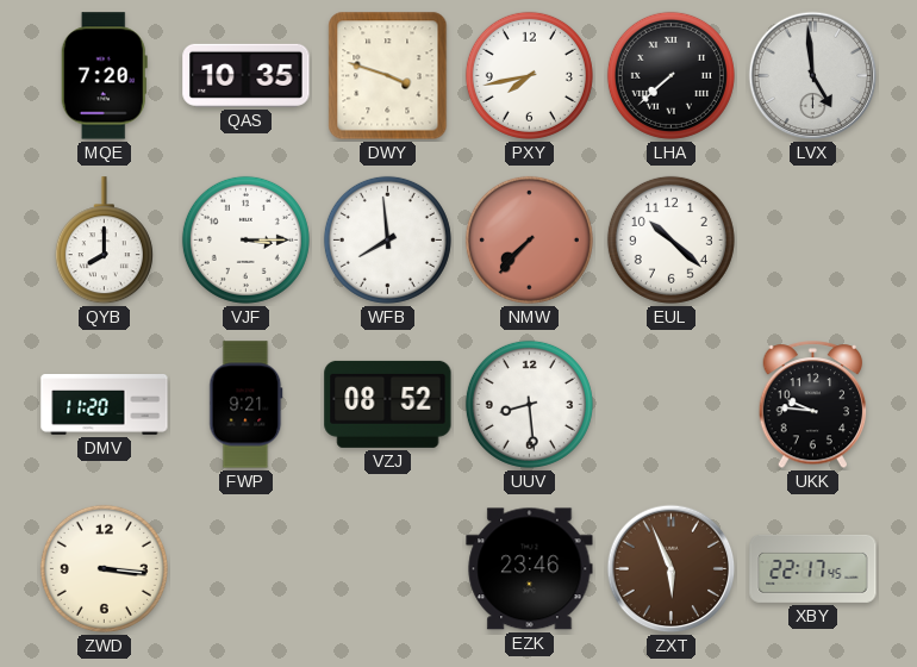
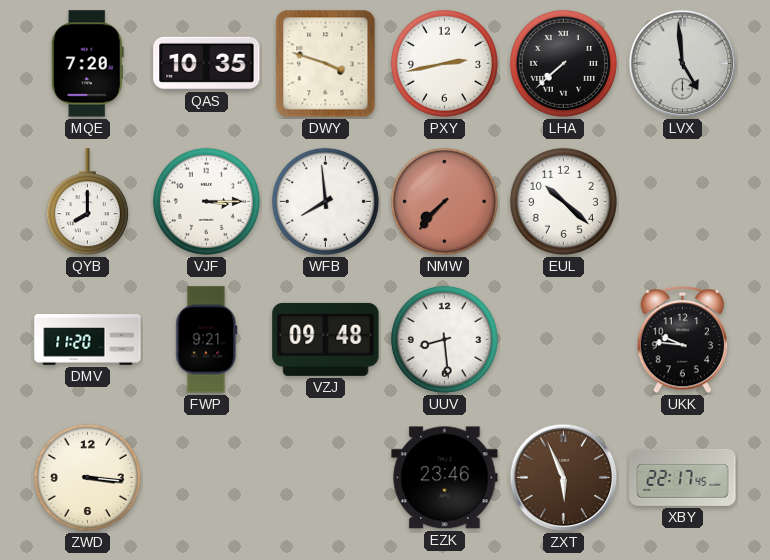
PXY: 7:43 -> 2:43
VZJ: 08:52 -> 09:48
